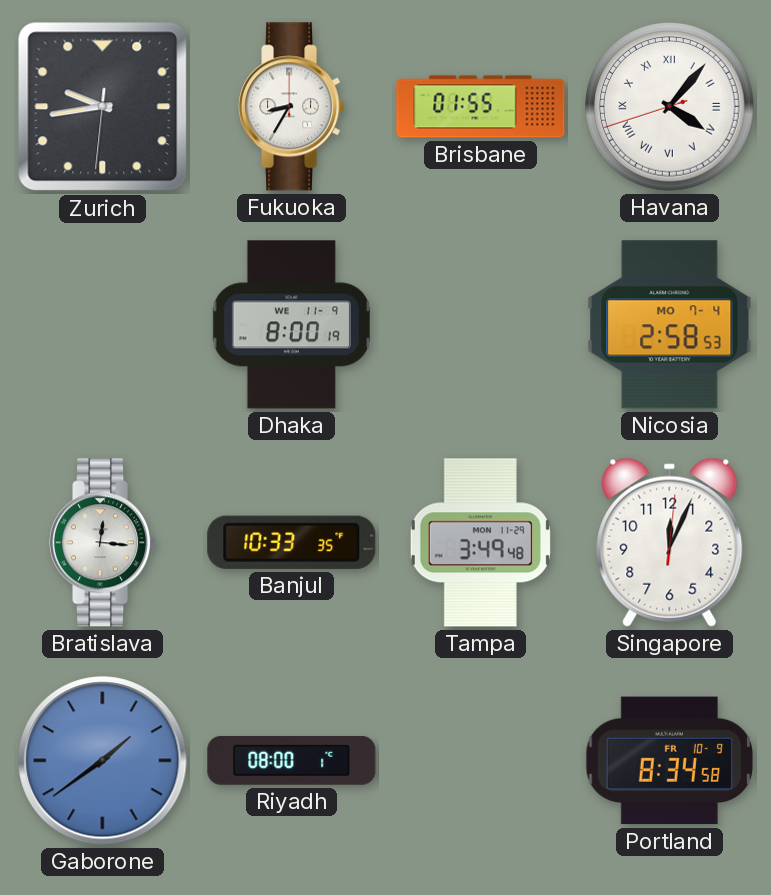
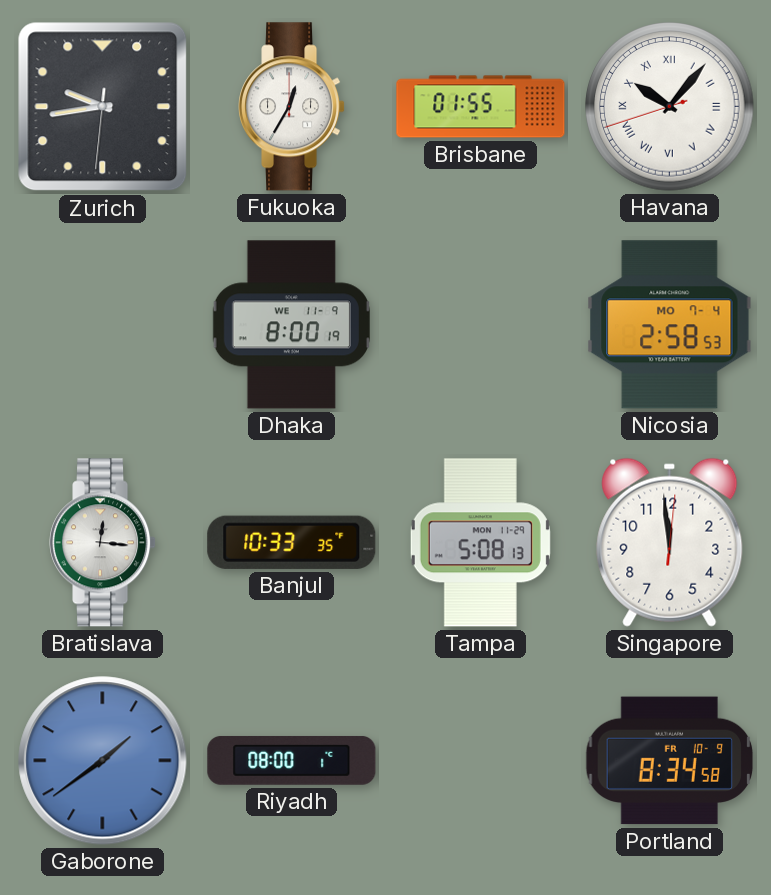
Fukuoka: 8:35 -> 12:35
Havana: 4:06 -> 10:06
Tampa: 3:49 -> 5:08
Singapore: 12:04 -> 11:59
